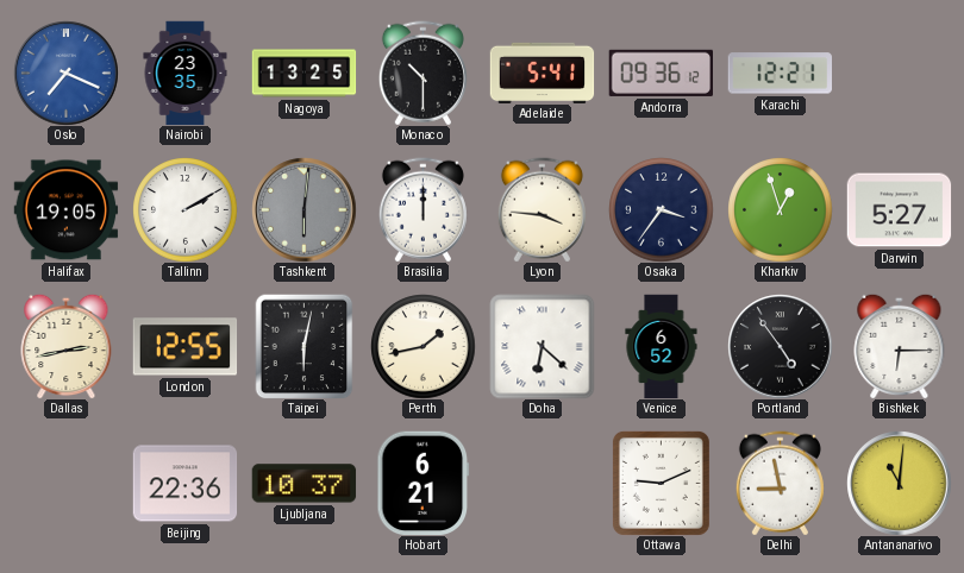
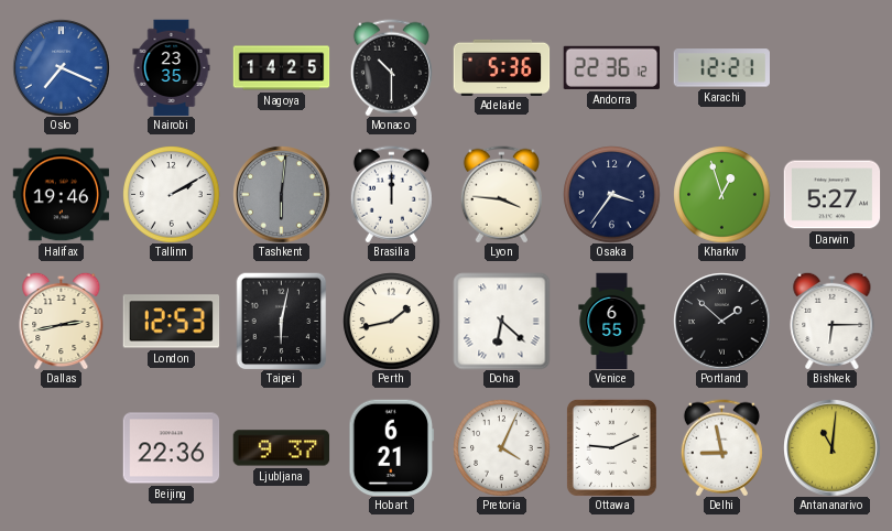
Nagoya: 13:25 -> 14:25
Adelaide: 5:41 -> 5:36
Andorra: 09:36 -> 22:36
Halifax: 19:05 -> 19:46
London: 12:55 -> 12:53
Venice: 6:52 -> 6:55
Portland: 4:54 -> 1:52
Ljubljana: 10:37 -> 9:37
Pretoria: none -> 4:04
